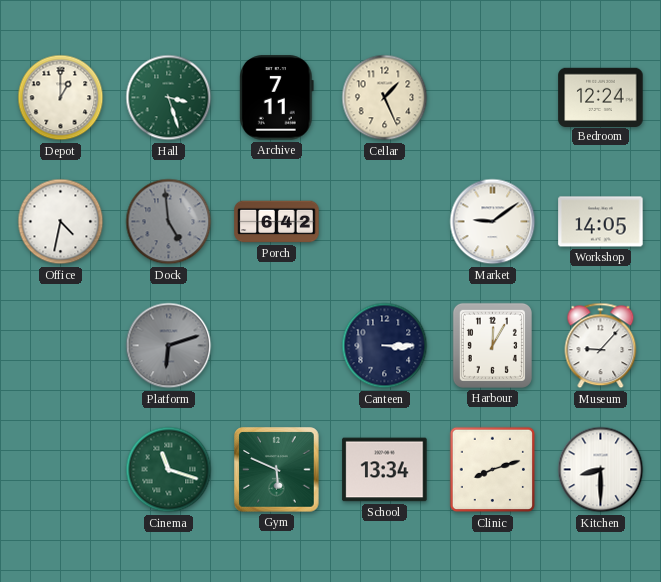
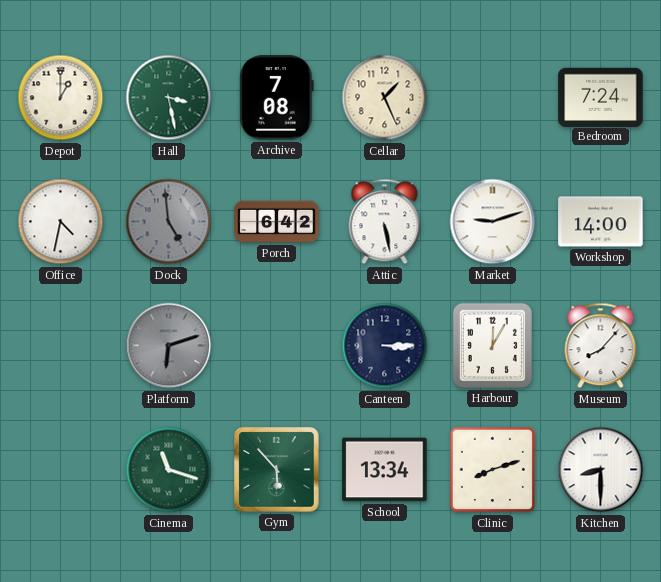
Hall: 3:27 -> 3:28
Archive: 7:11 -> 7:08
Bedroom: 12:24 -> 7:24
Attic: none -> 5:28
Market: 9:09 -> 9:12
Workshop: 14:05 -> 14:00
Museum: 9:07 -> 8:07
Gym: 5:49 -> 5:53
